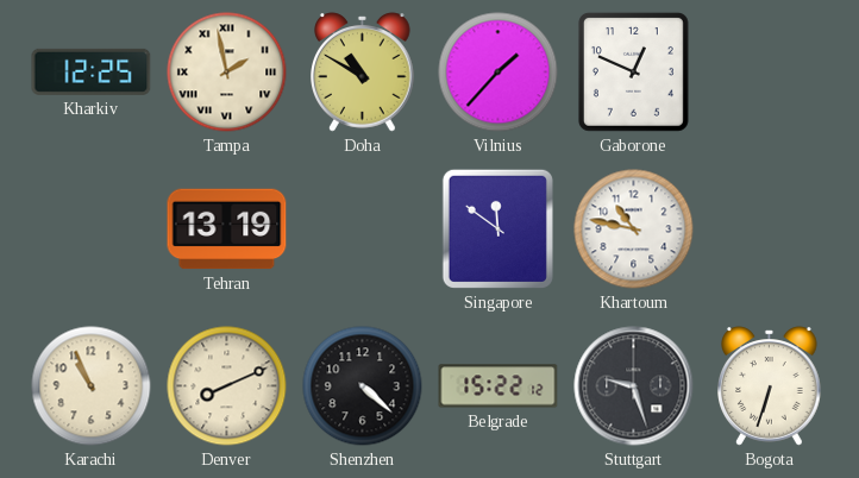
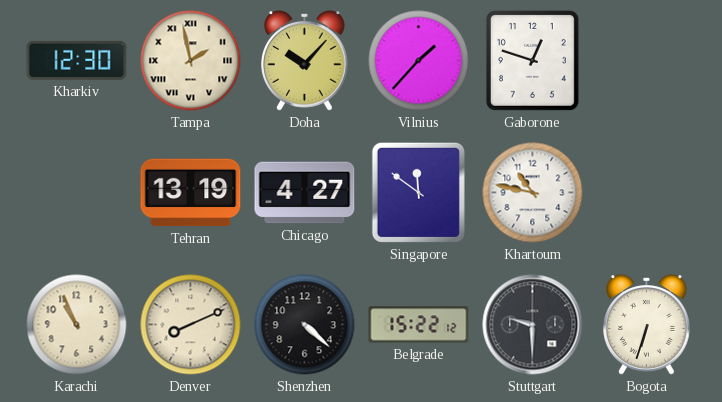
Kharkiv: 12:25 -> 12:30
Doha: 10:50 -> 10:07
Gaborone: 12:49 -> 12:48
Chicago: none -> 4:27
Stuttgart: 9:27 -> 9:30
